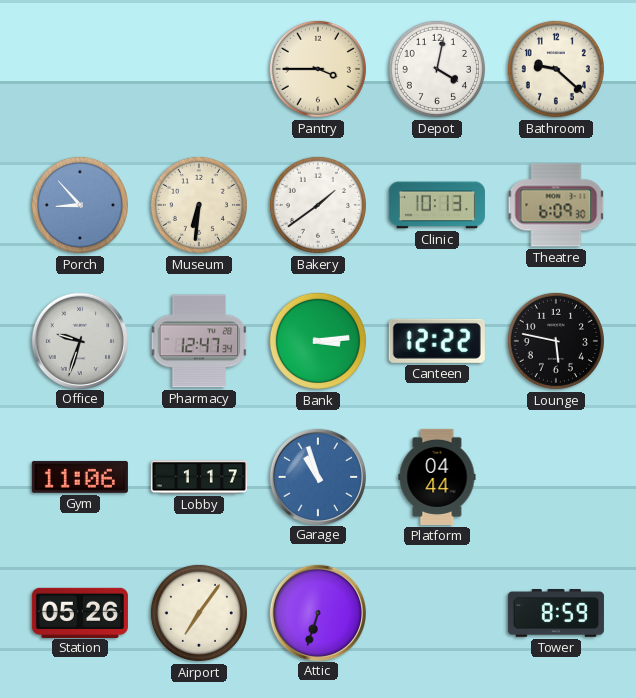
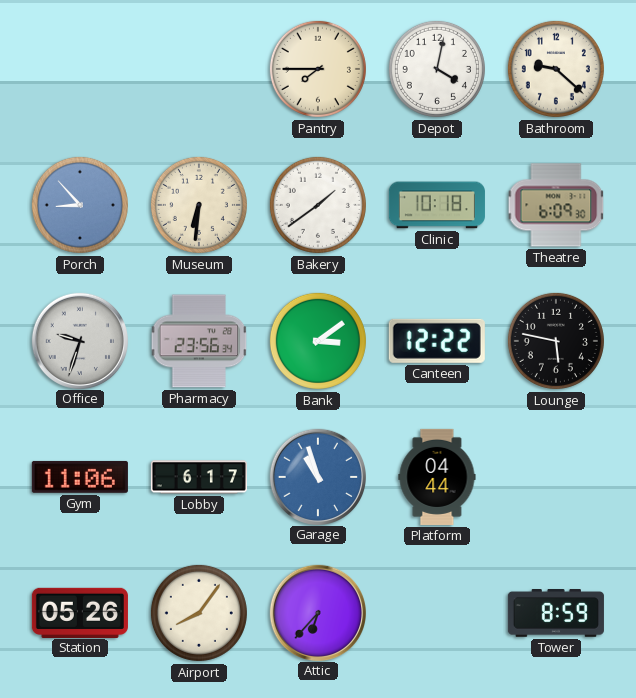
Pantry: 3:45 -> 7:45
Clinic: 10:13 -> 10:18
Pharmacy: 12:47 -> 23:56
Bank: 3:14 -> 3:09
Lobby: 1:17 -> 6:17
Airport: 7:06 -> 8:06
Attic: 6:33 -> 6:37
